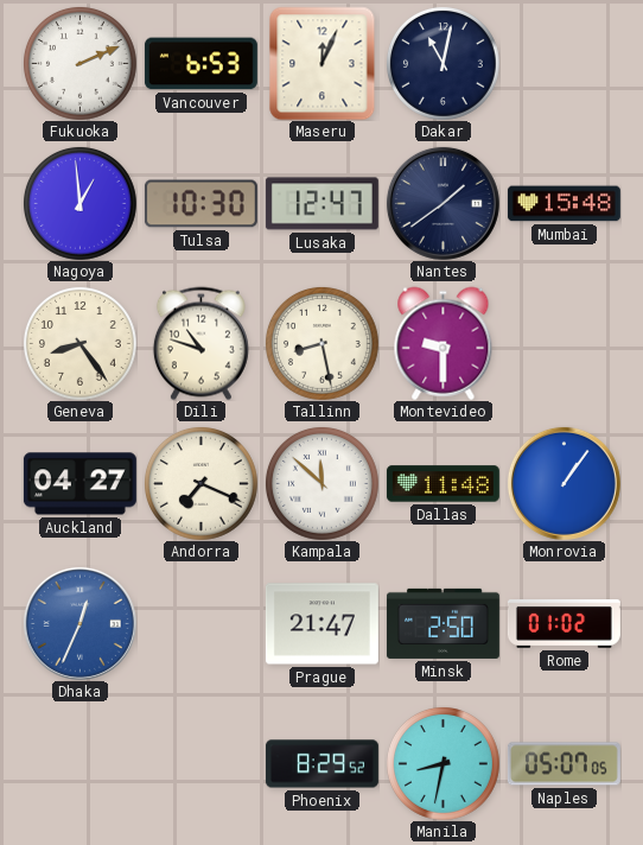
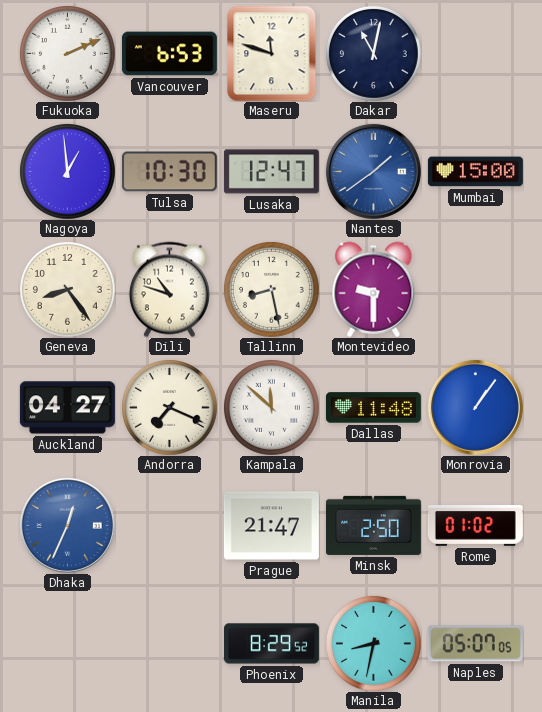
Maseru: 12:04 -> 11:48
Nantes dial: navy -> blue
Mumbai: 15:48 -> 15:00
